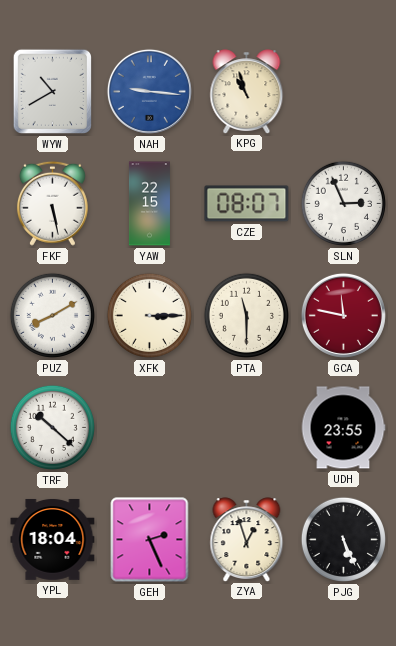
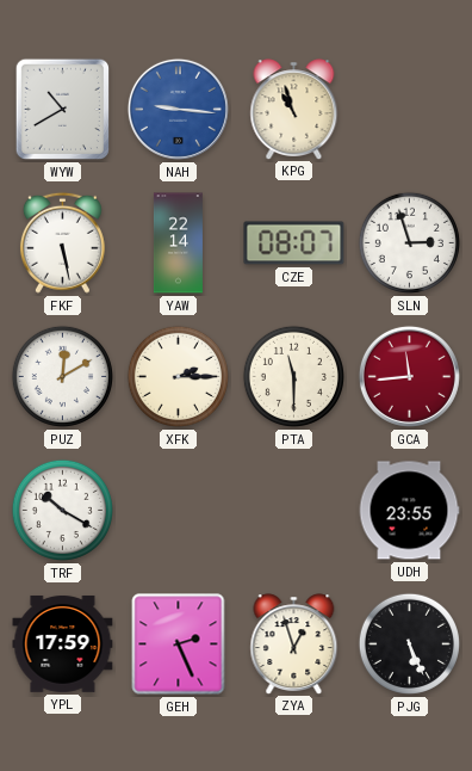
YAW: 22:15 -> 22:14
SLN: 2:56 -> 2:57
PUZ: 8:10 -> 12:10
XFK: 3:15 -> 2:15
GCA: 11:47 -> 11:44
TRF: 10:22 -> 10:20
YPL: 18:04 -> 17:59
